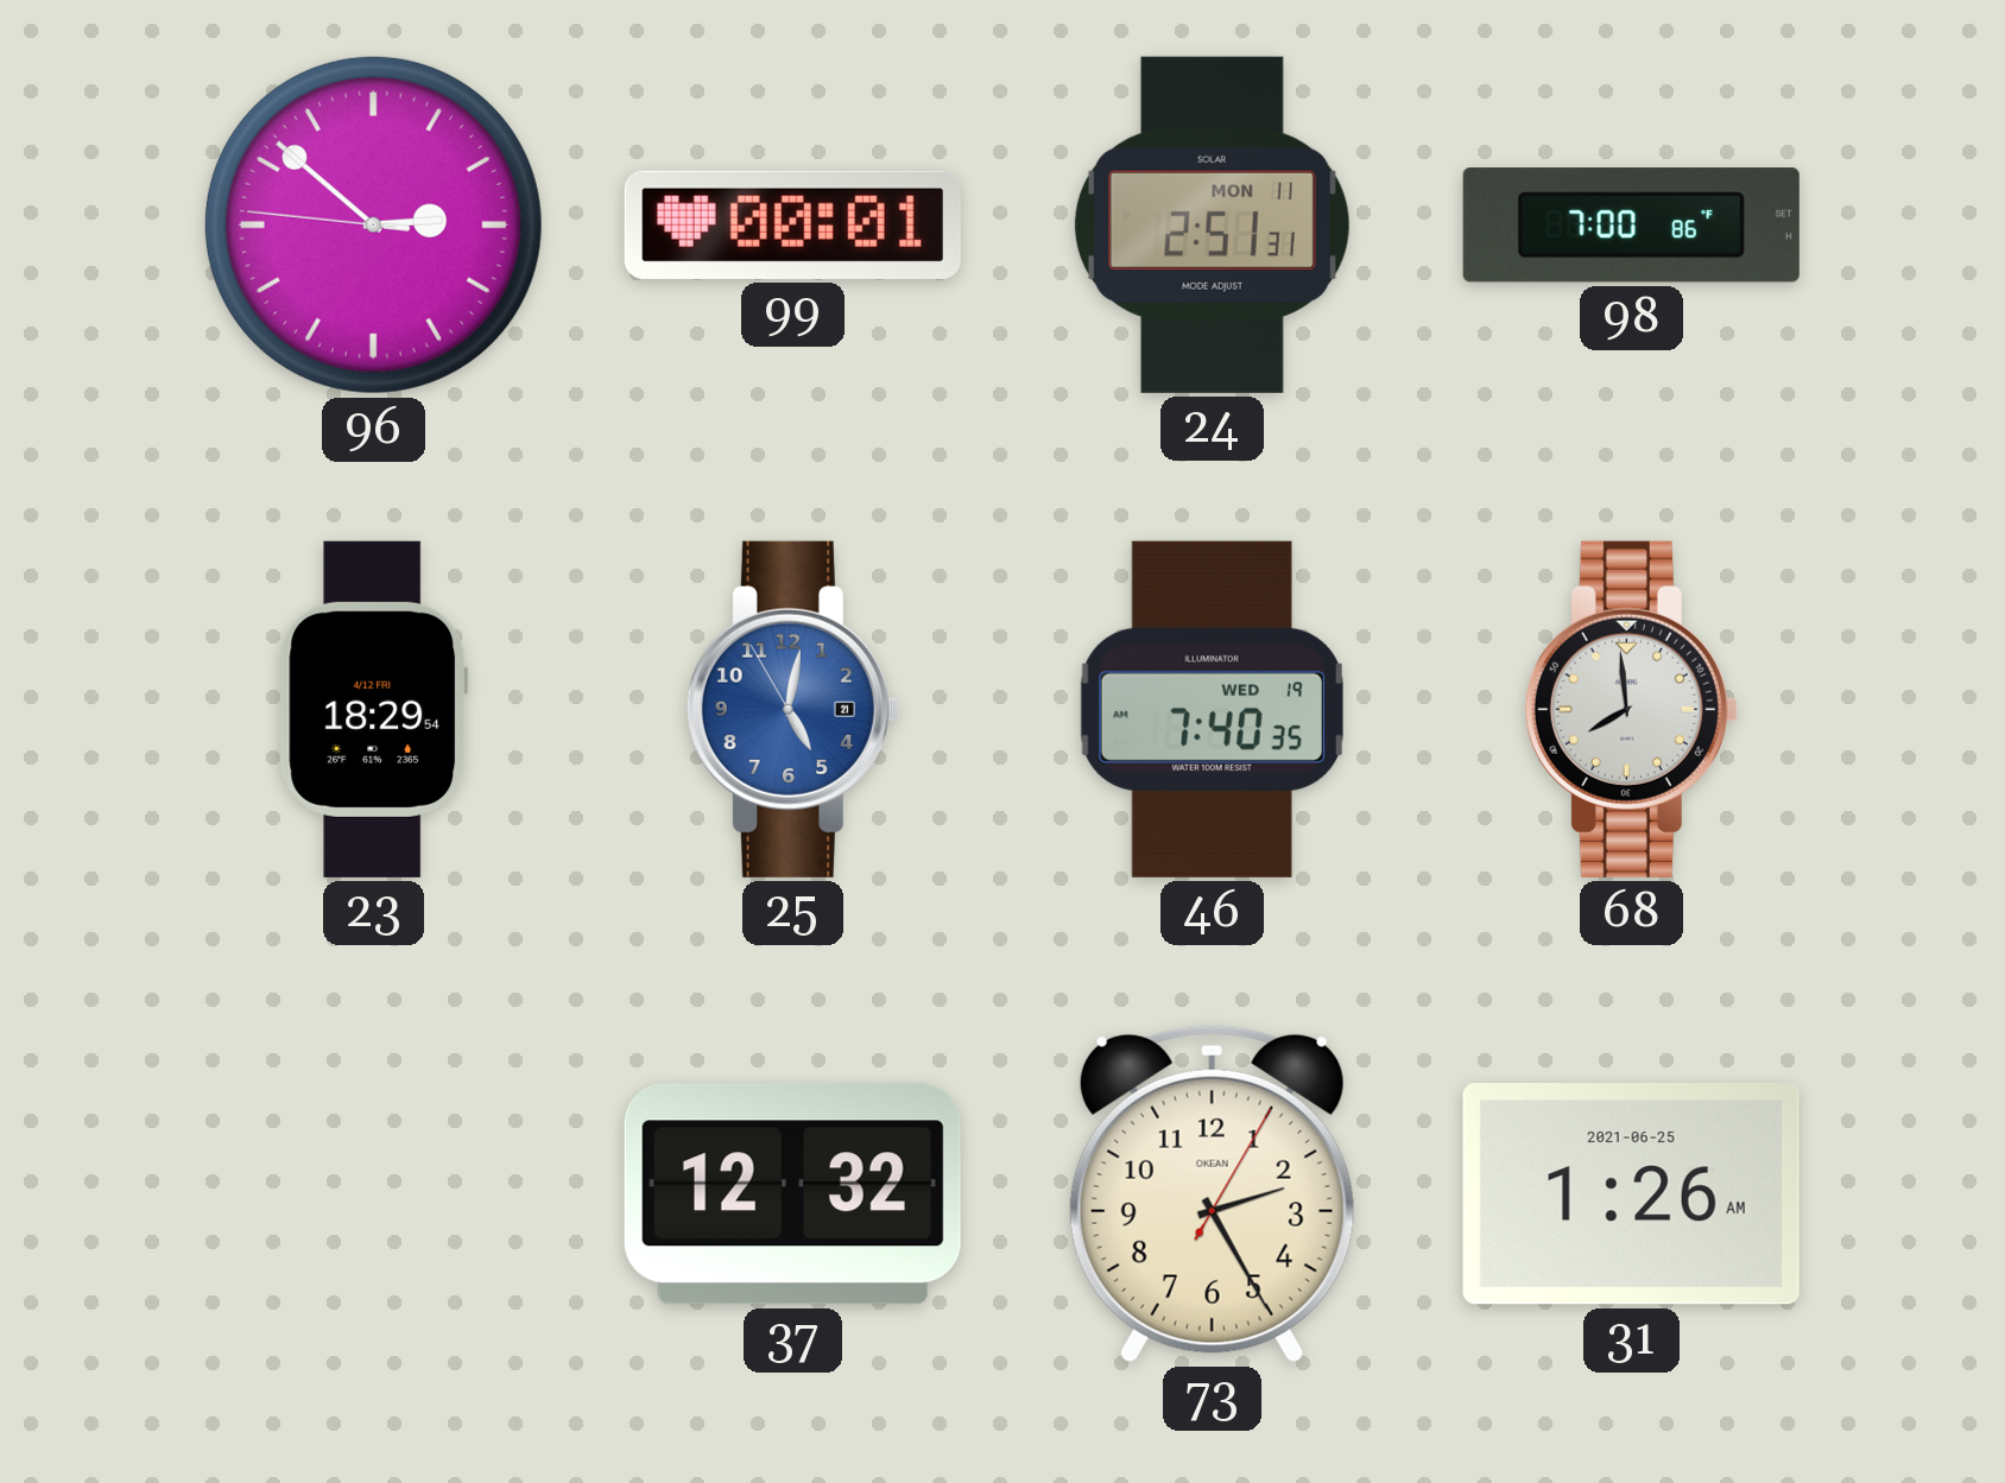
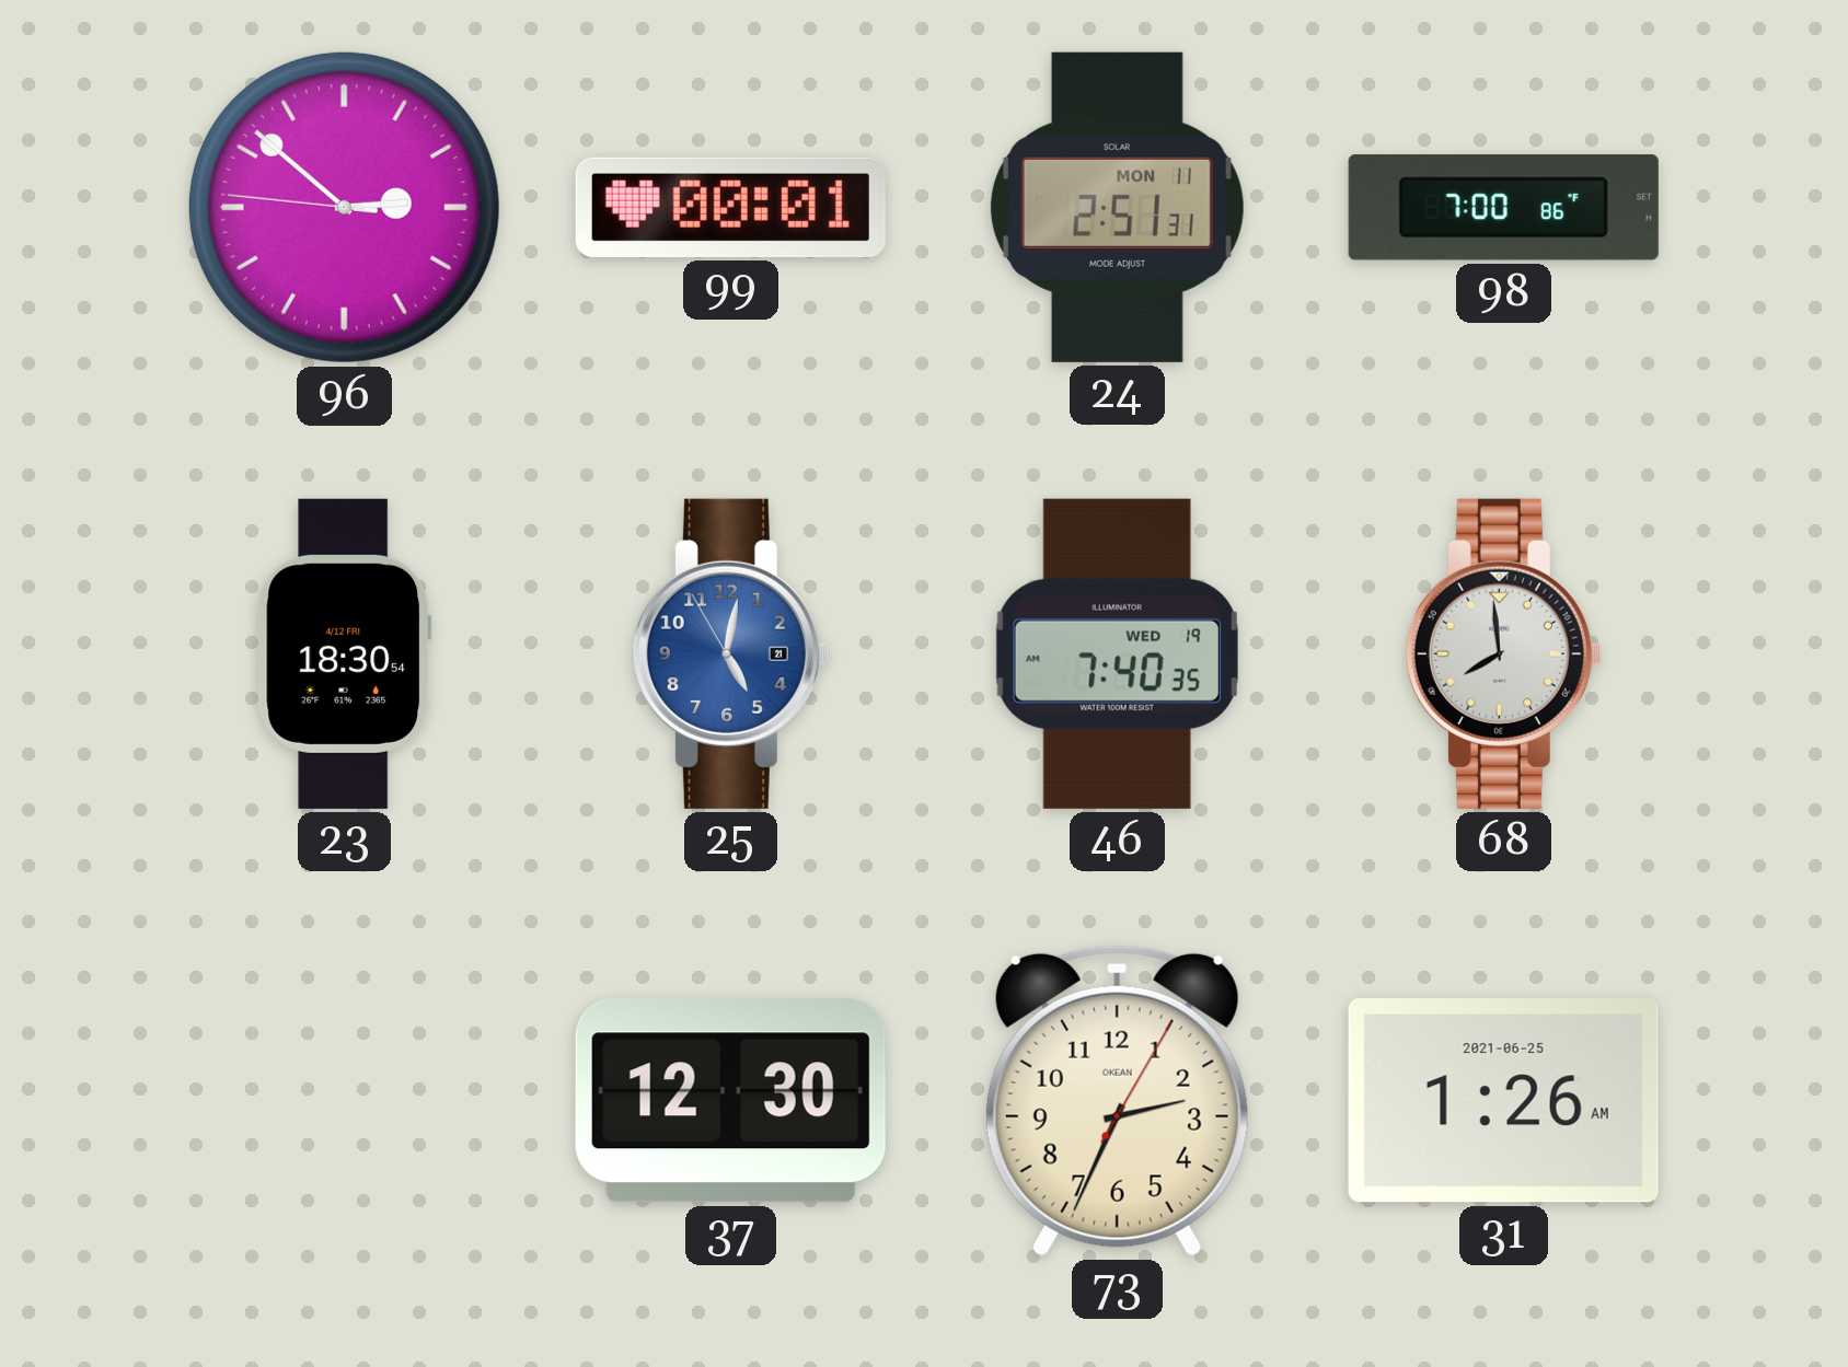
23: 18:29 -> 18:30
37: 12:32 -> 12:30
73: 2:25 -> 2:34
